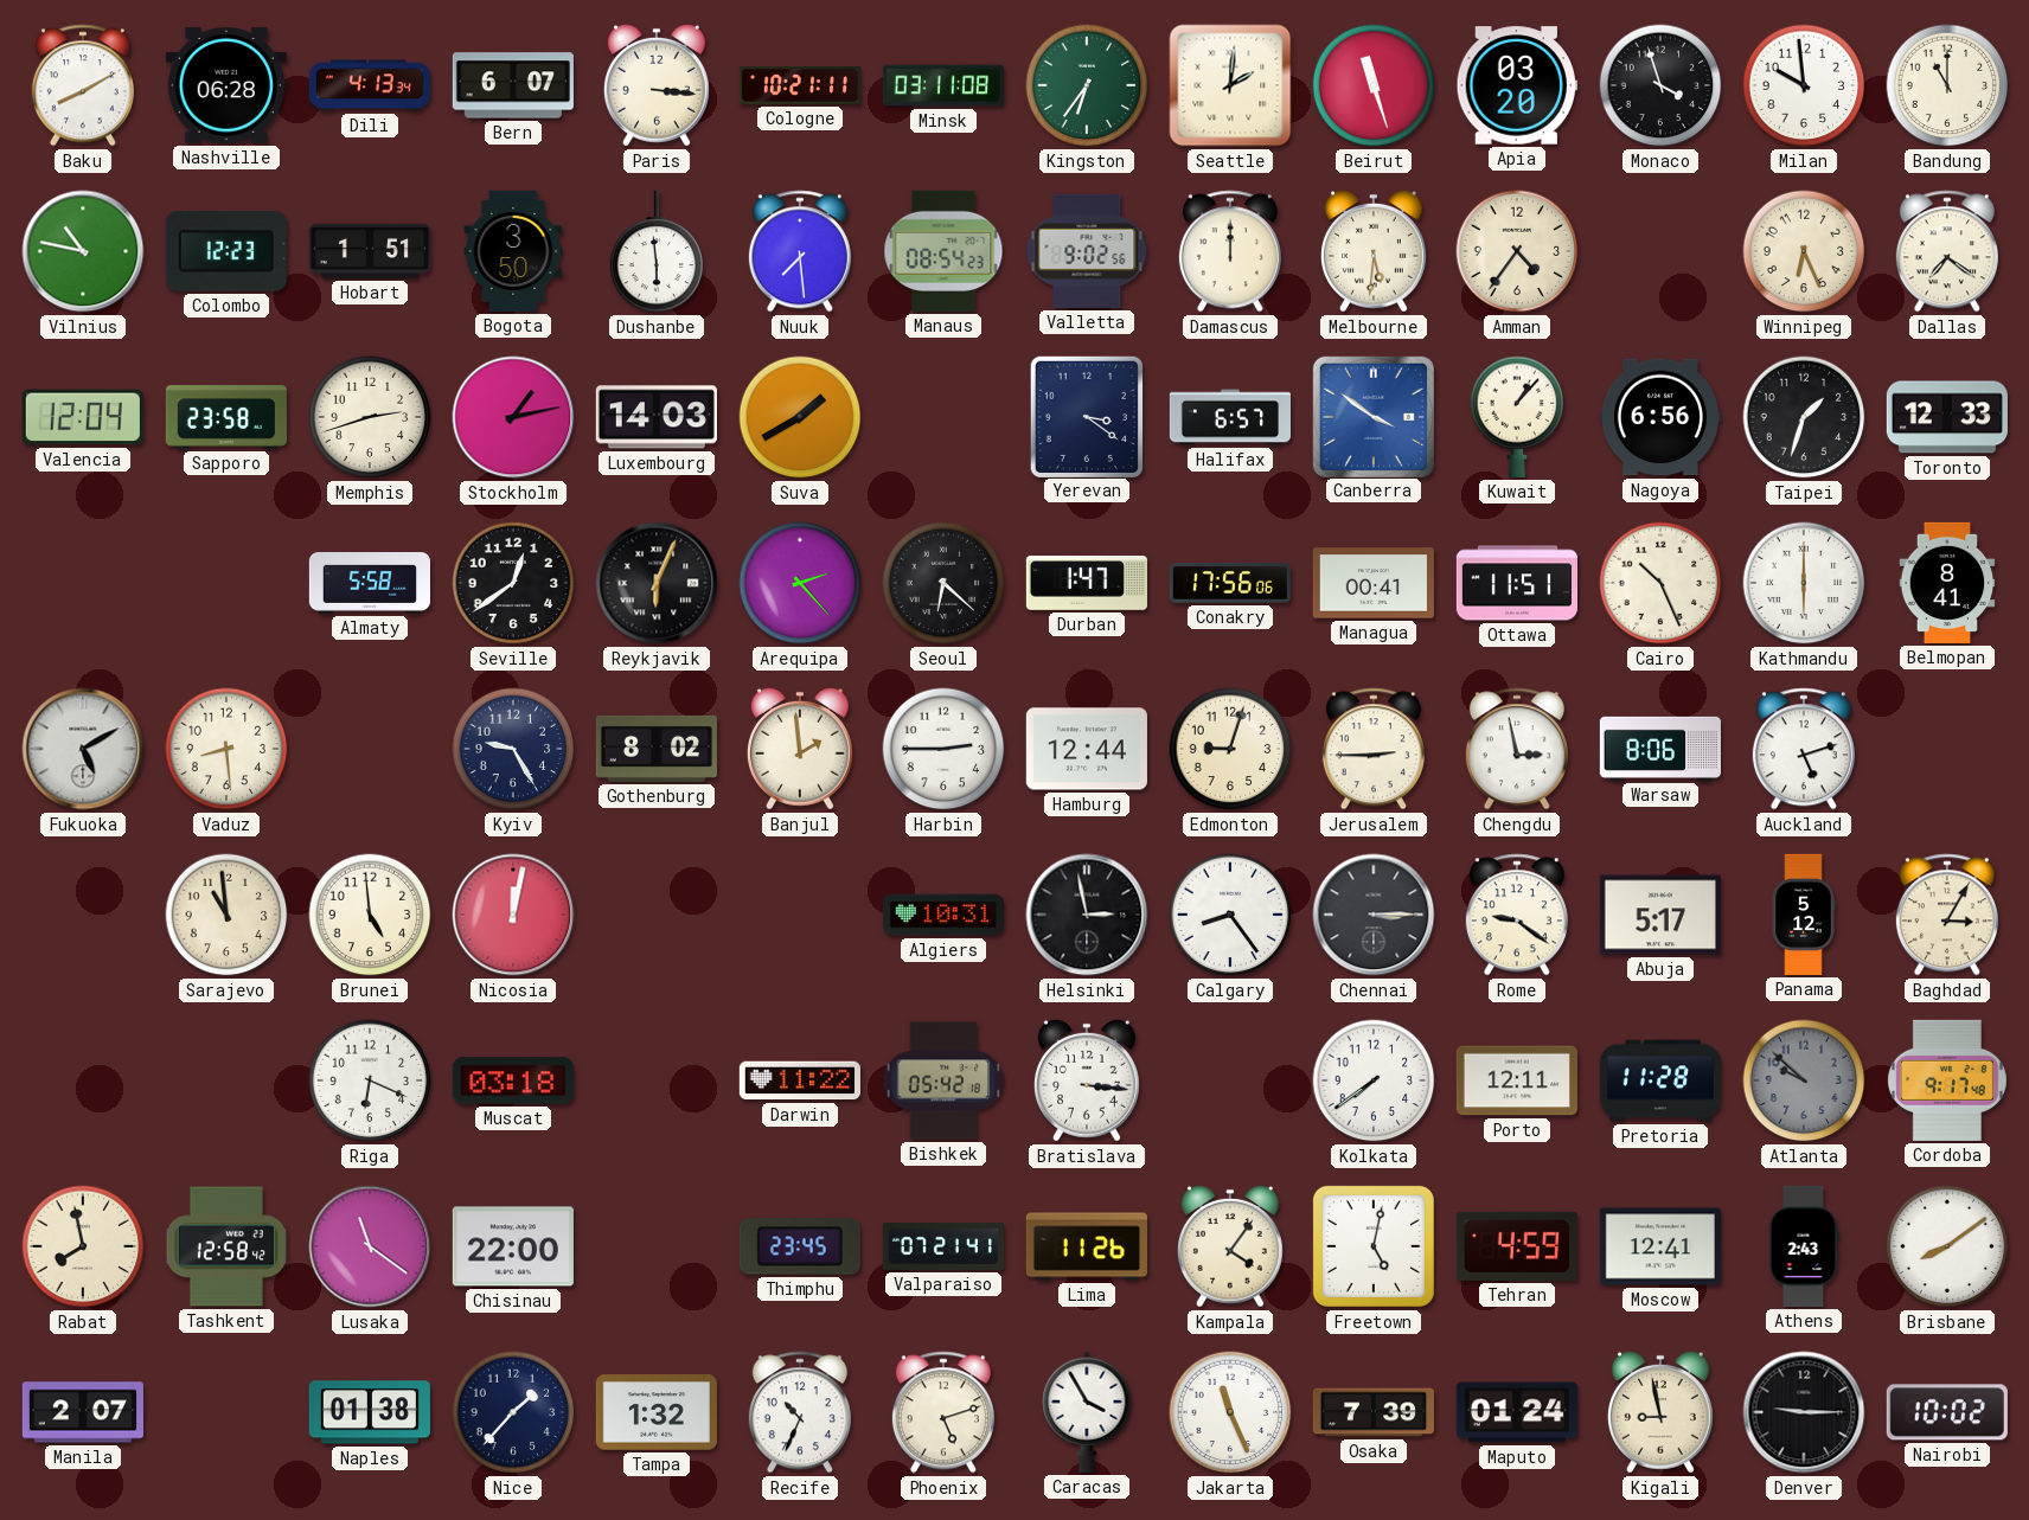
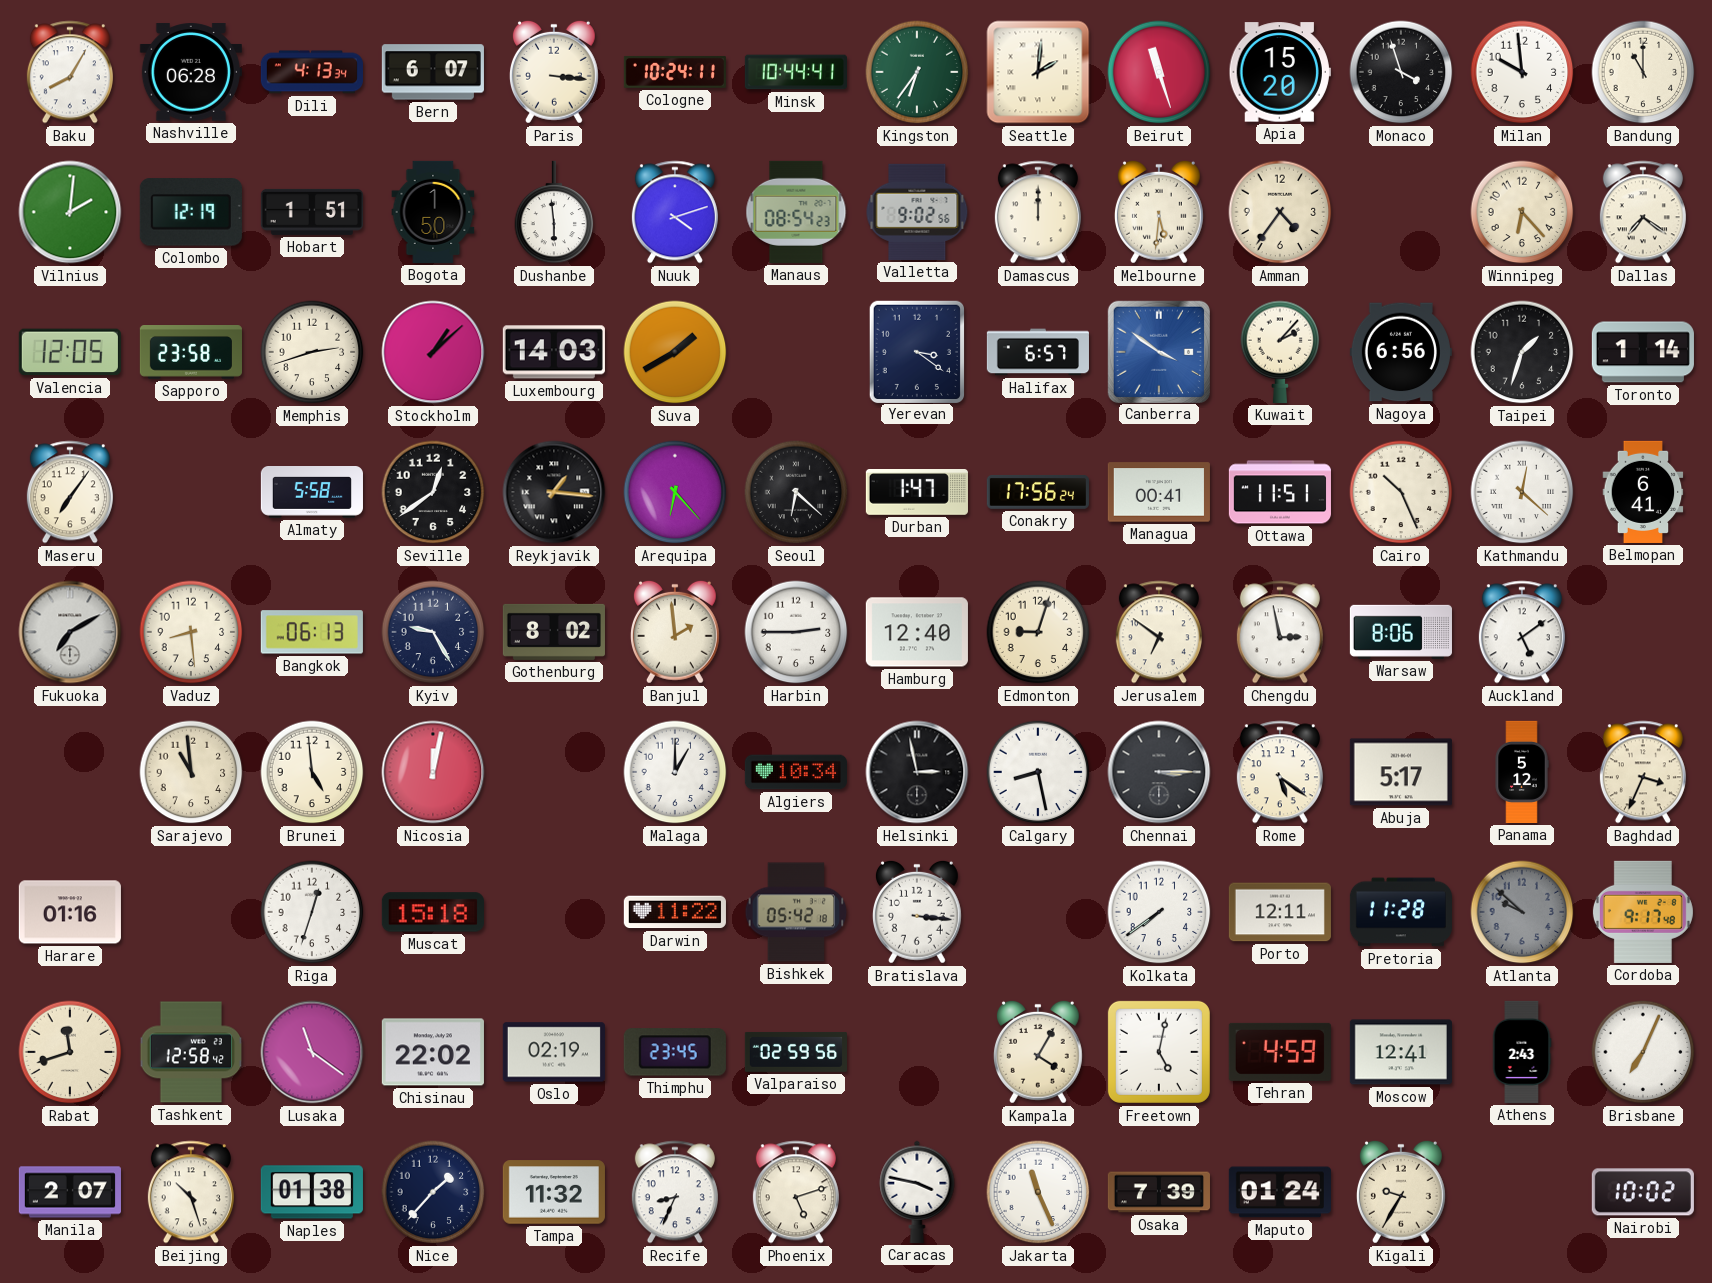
Baku: 8:10 -> 8:05
Cologne: 10:21 -> 10:24
Minsk: 03:11 -> 10:44
Apia: 03:20 -> 15:20
Vilnius: 10:47 -> 2:01
Colombo: 12:23 -> 12:19
Bogota: 3:50 -> 1:50
Nuuk: 7:29 -> 4:12
Winnipeg: 6:26 -> 6:23
Valencia: 12:04 -> 12:05
Stockholm: 1:13 -> 1:08
Kuwait: 1:07 -> 2:07
Toronto: 12:33 -> 1:14
Maseru: none -> 7:06
Reykjavik: 6:04 -> 1:16
Arequipa: 2:23 -> 6:23
Conakry: 17:56:06 -> 17:56:24
Kathmandu: 6:00 -> 12:22
Belmopan: 8:41 -> 6:41
Fukuoka: 5:10 -> 7:10
Bangkok: none -> 06:13
Hamburg: 12:44 -> 12:40
Jerusalem: 2:45 -> 6:51
Auckland: 5:12 -> 5:09
Malaga: none -> 1:00
Algiers: 10:31 -> 10:34
Calgary: 8:24 -> 8:28
Rome: 9:21 -> 5:21
Baghdad: 3:05 -> 3:34
Harare: none -> 01:16
Riga: 6:19 -> 12:33
Muscat: 03:18 -> 15:18
Rabat: 7:58 -> 11:42
Chisinau: 22:00 -> 22:02
Oslo: none -> 02:19
Valparaiso: 07:21 -> 02:59
Lima: 11:26 -> none
Kampala: 4:06 -> 4:05
Brisbane: 8:09 -> 7:04
Beijing: none -> 10:27
Tampa: 1:32 -> 11:32
Recife: 10:34 -> 8:34
Caracas: 3:55 -> 3:47
Kigali: 8:58 -> 9:35
Denver: 9:15 -> none
